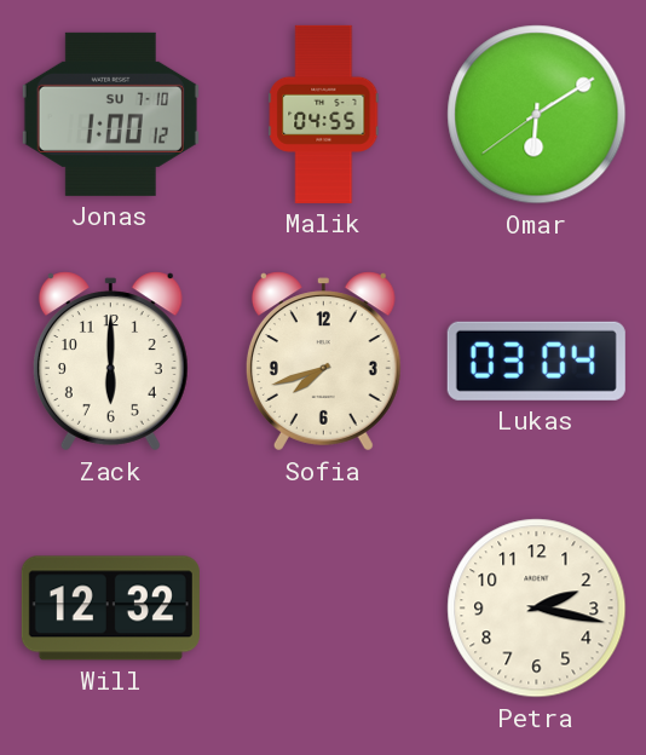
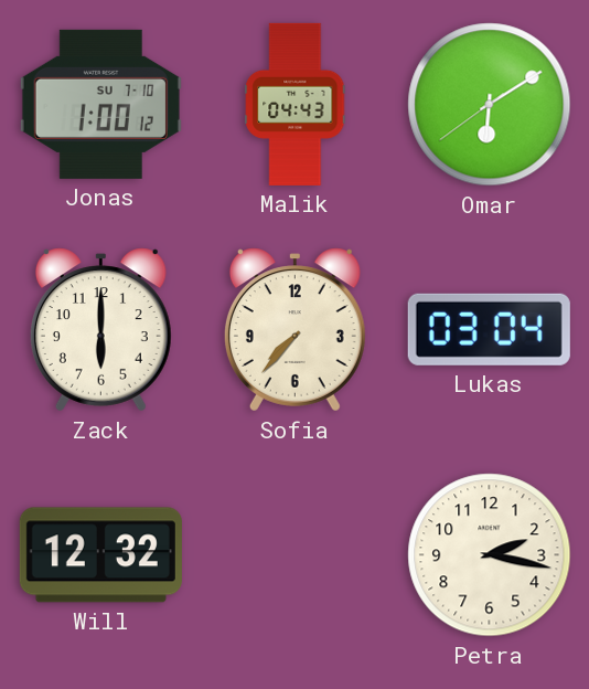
Malik: 04:55 -> 04:43
Sofia: 7:42 -> 7:37
